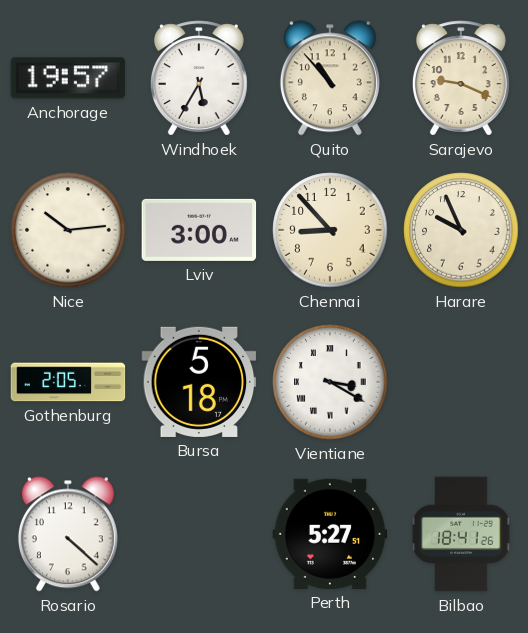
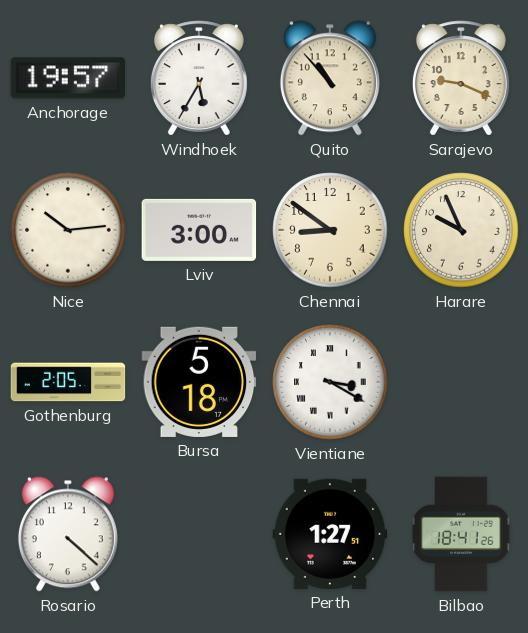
Chennai: 8:53 -> 8:51
Perth: 5:27 -> 1:27
